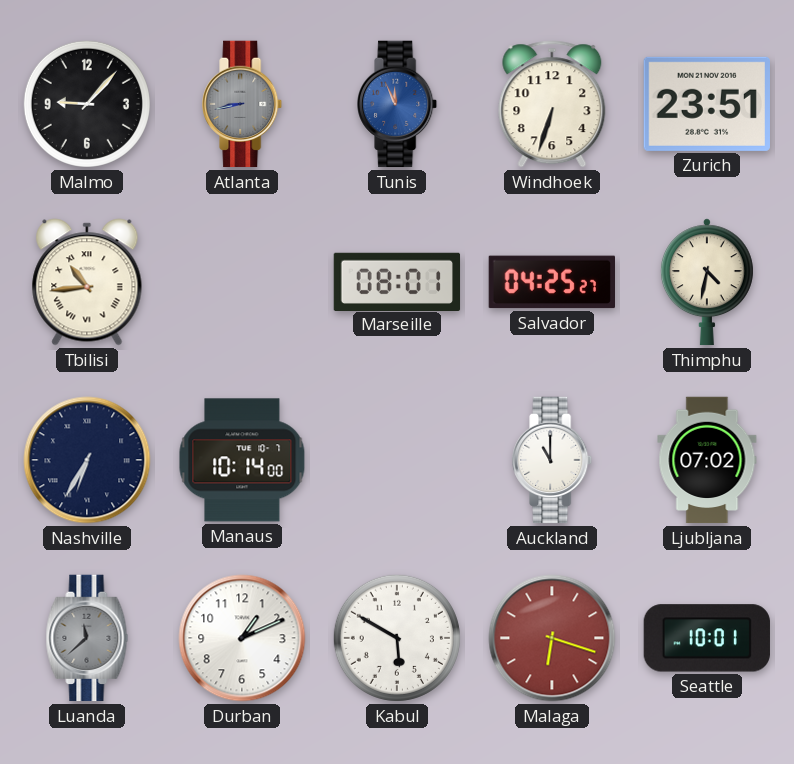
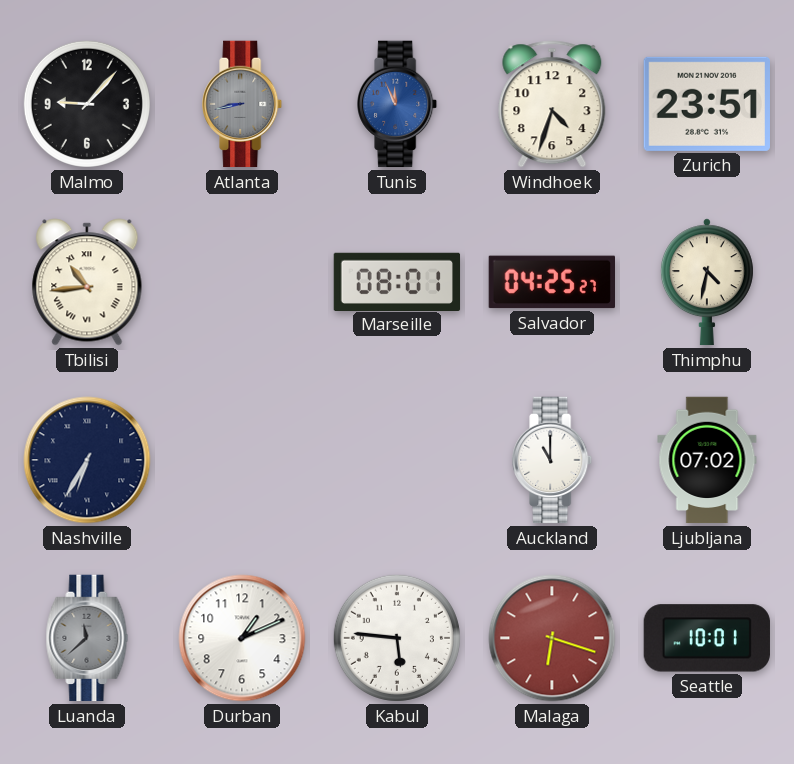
Windhoek: 6:33 -> 4:33
Manaus: 10:14 -> none
Kabul: 5:50 -> 5:46
